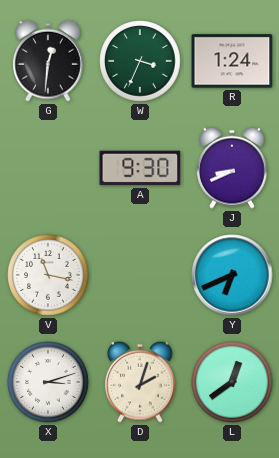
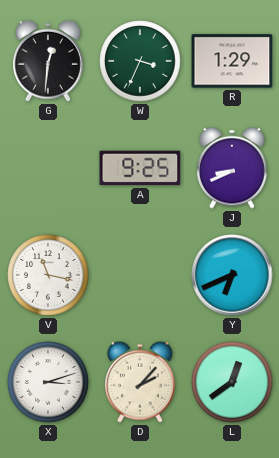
R: 1:24 -> 1:29
A: 9:30 -> 9:25
D: 2:03 -> 2:07
